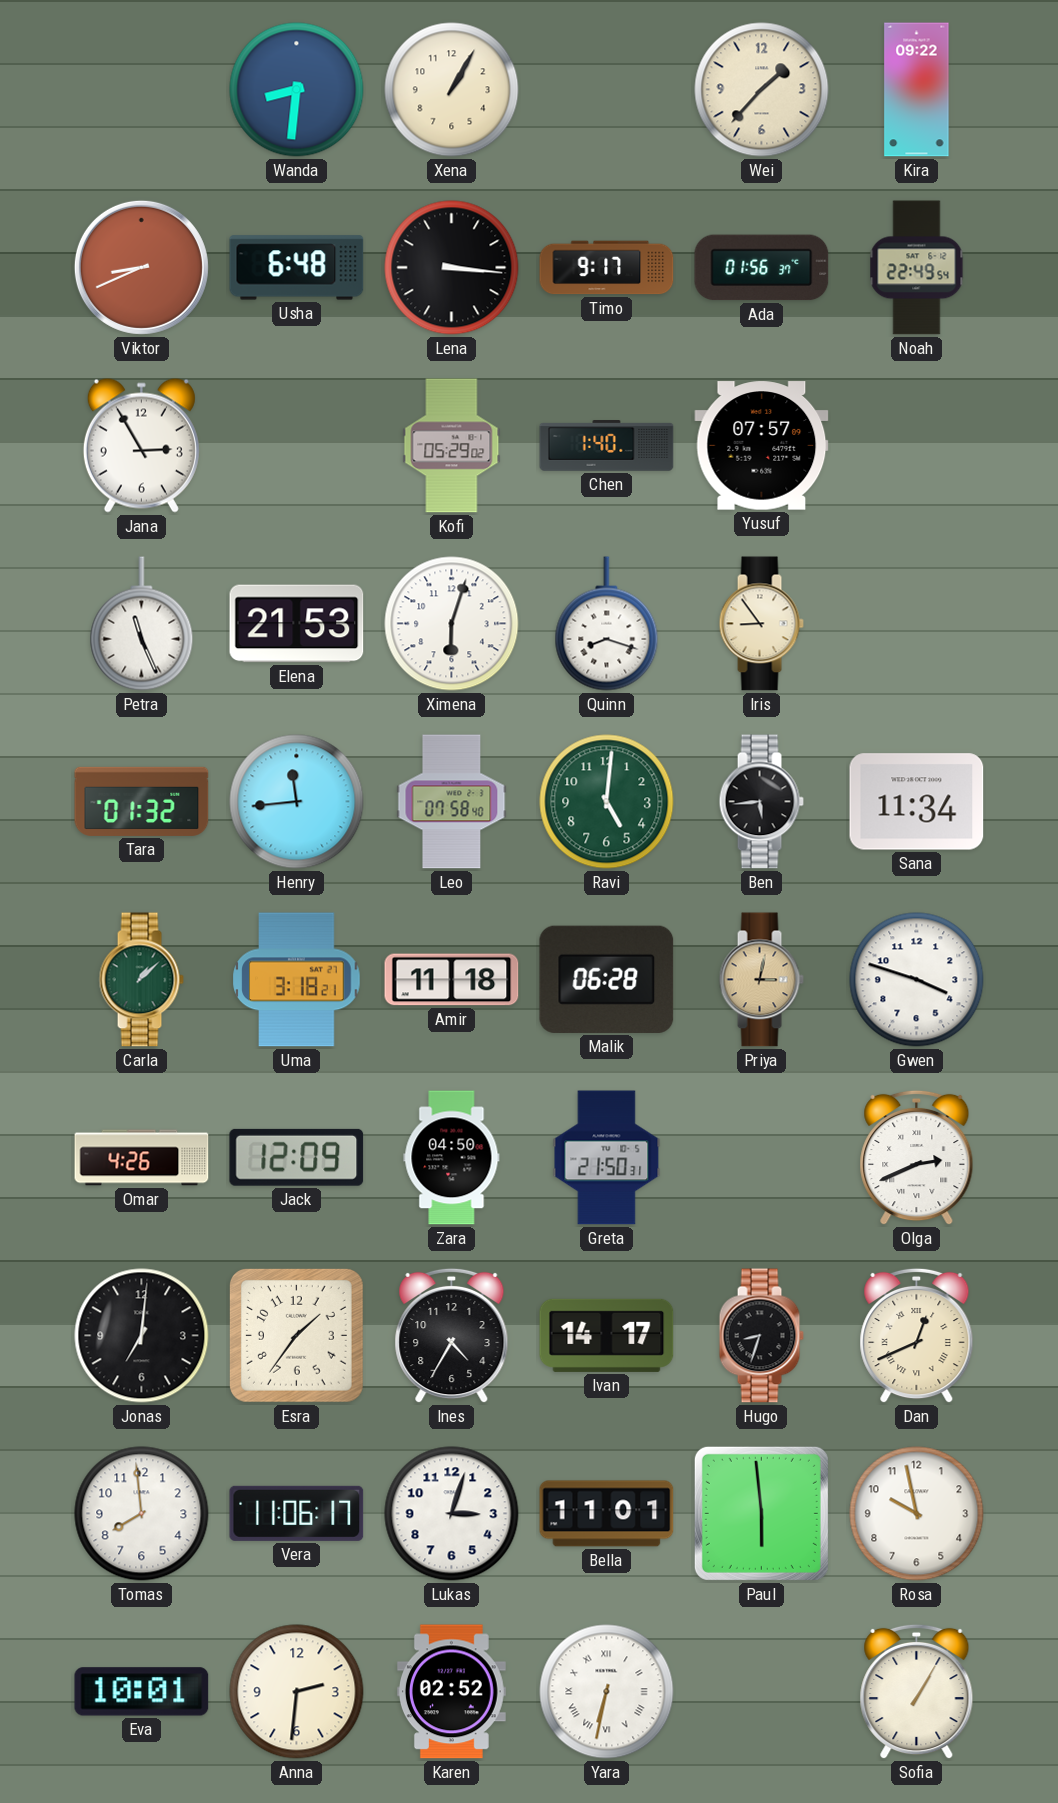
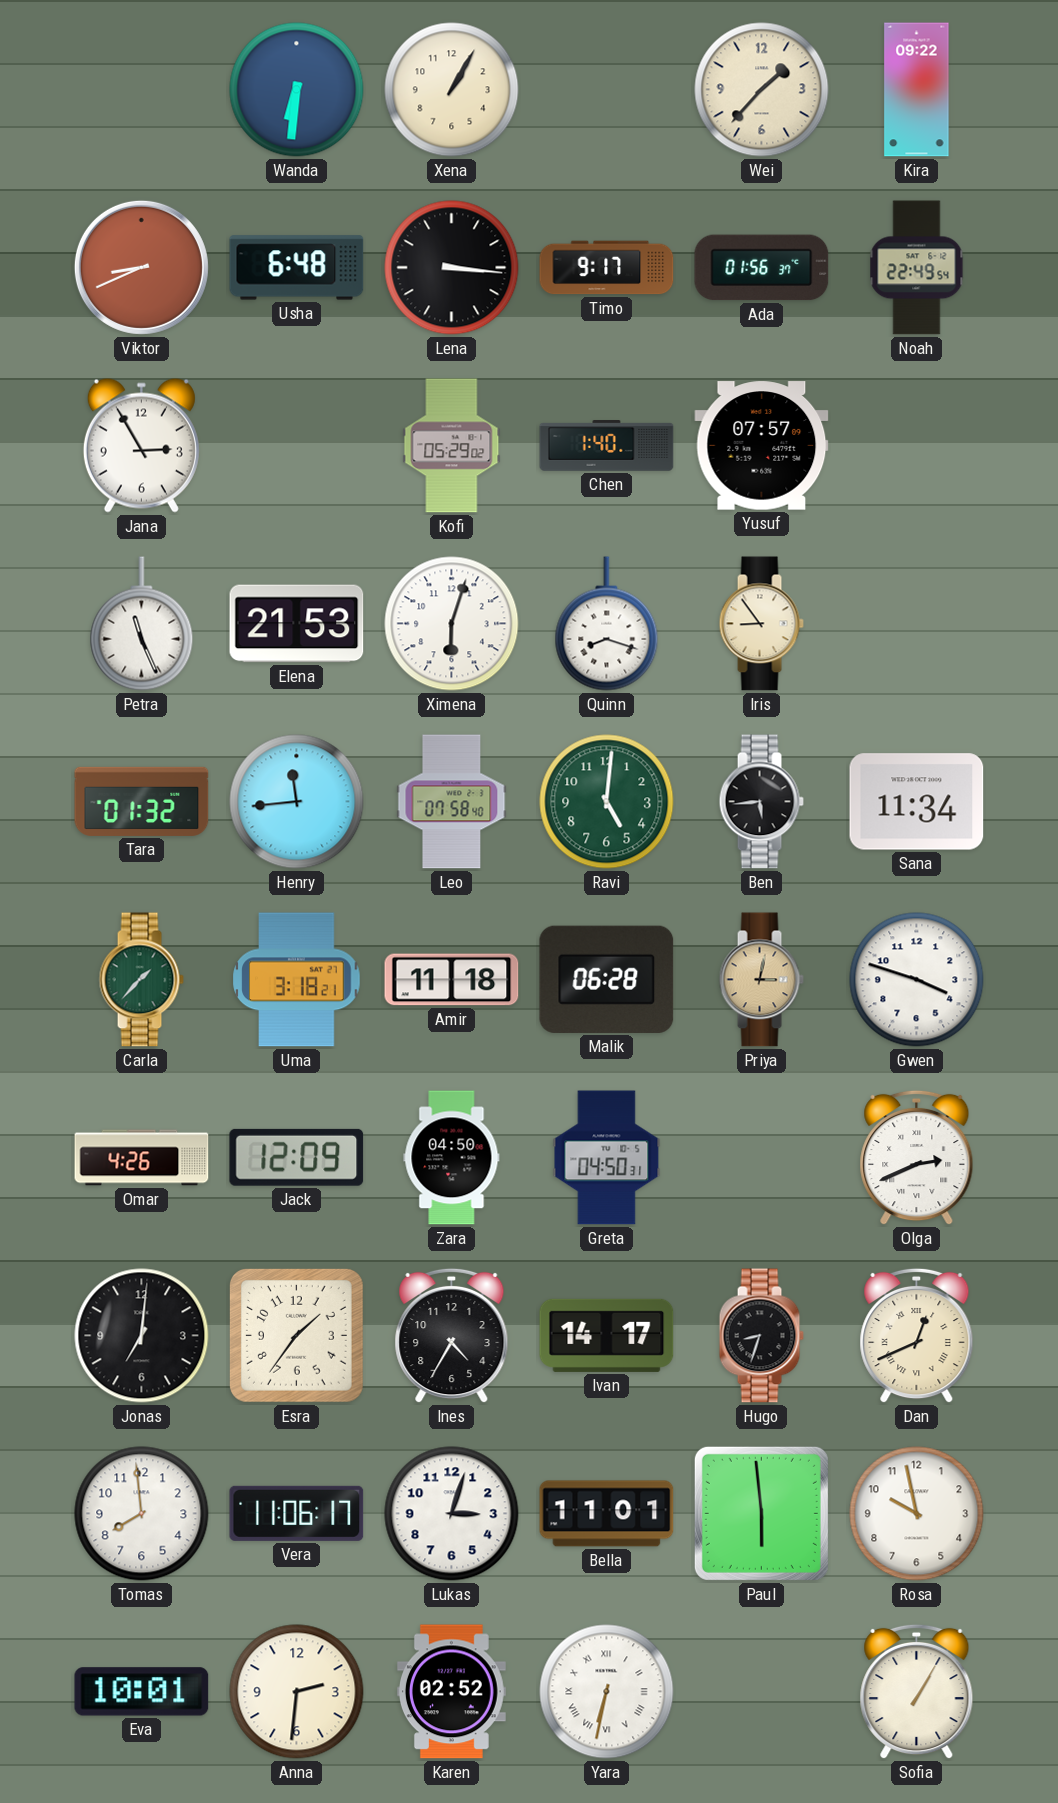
Wanda: 8:31 -> 6:31
Carla: 1:08 -> 1:37
Greta: 21:50 -> 04:50
